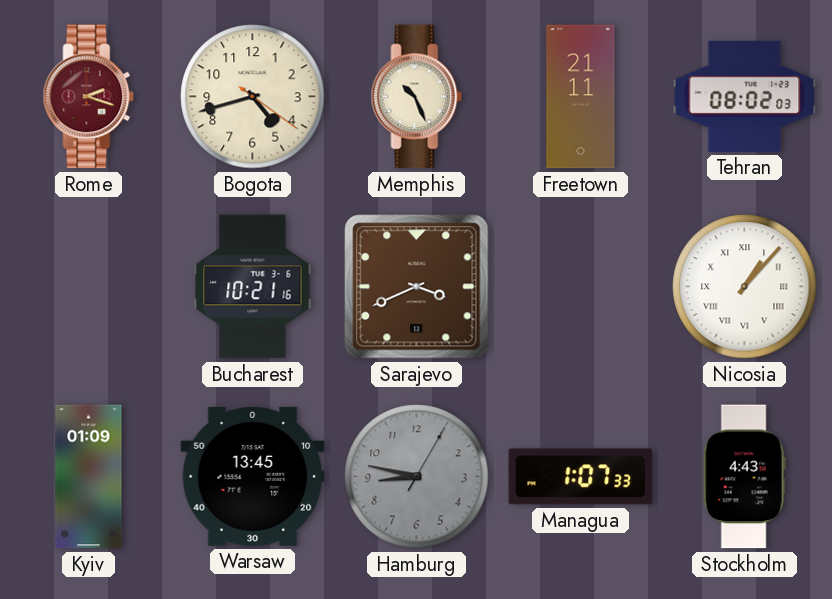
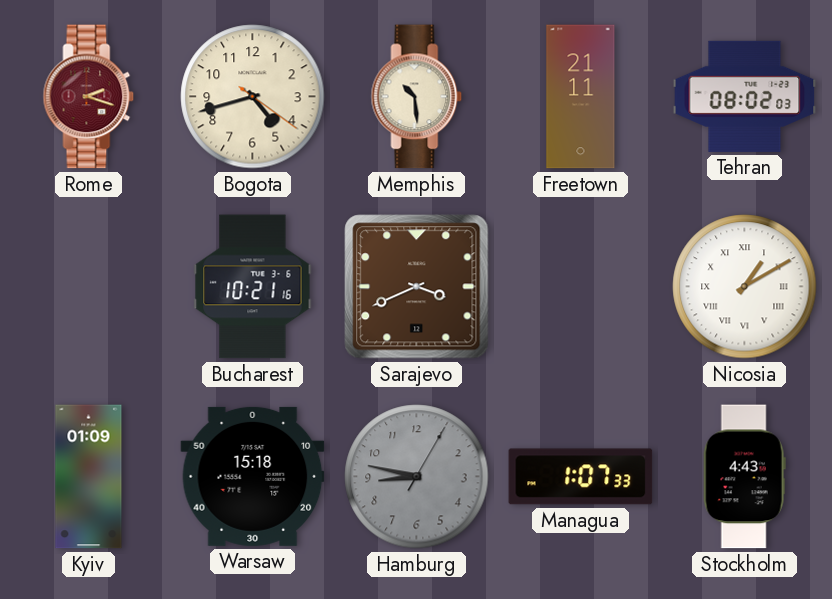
Memphis: 10:26 -> 10:29
Nicosia: 1:07 -> 1:10
Warsaw: 13:45 -> 15:18
